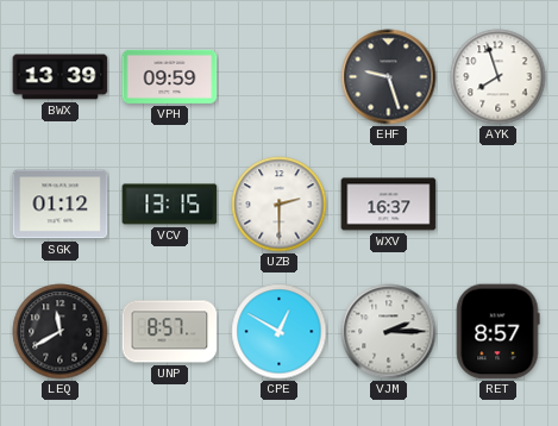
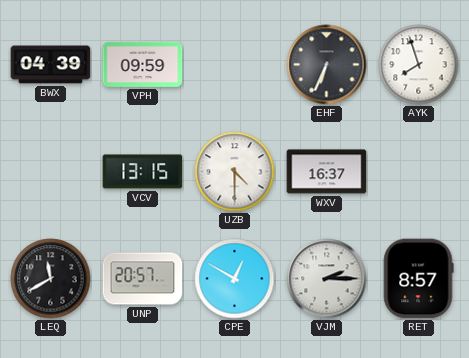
BWX: 13:39 -> 04:39
EHF: 9:27 -> 6:34
SGK: 01:12 -> none
UZB: 2:30 -> 4:30
UNP: 8:57 -> 20:57
